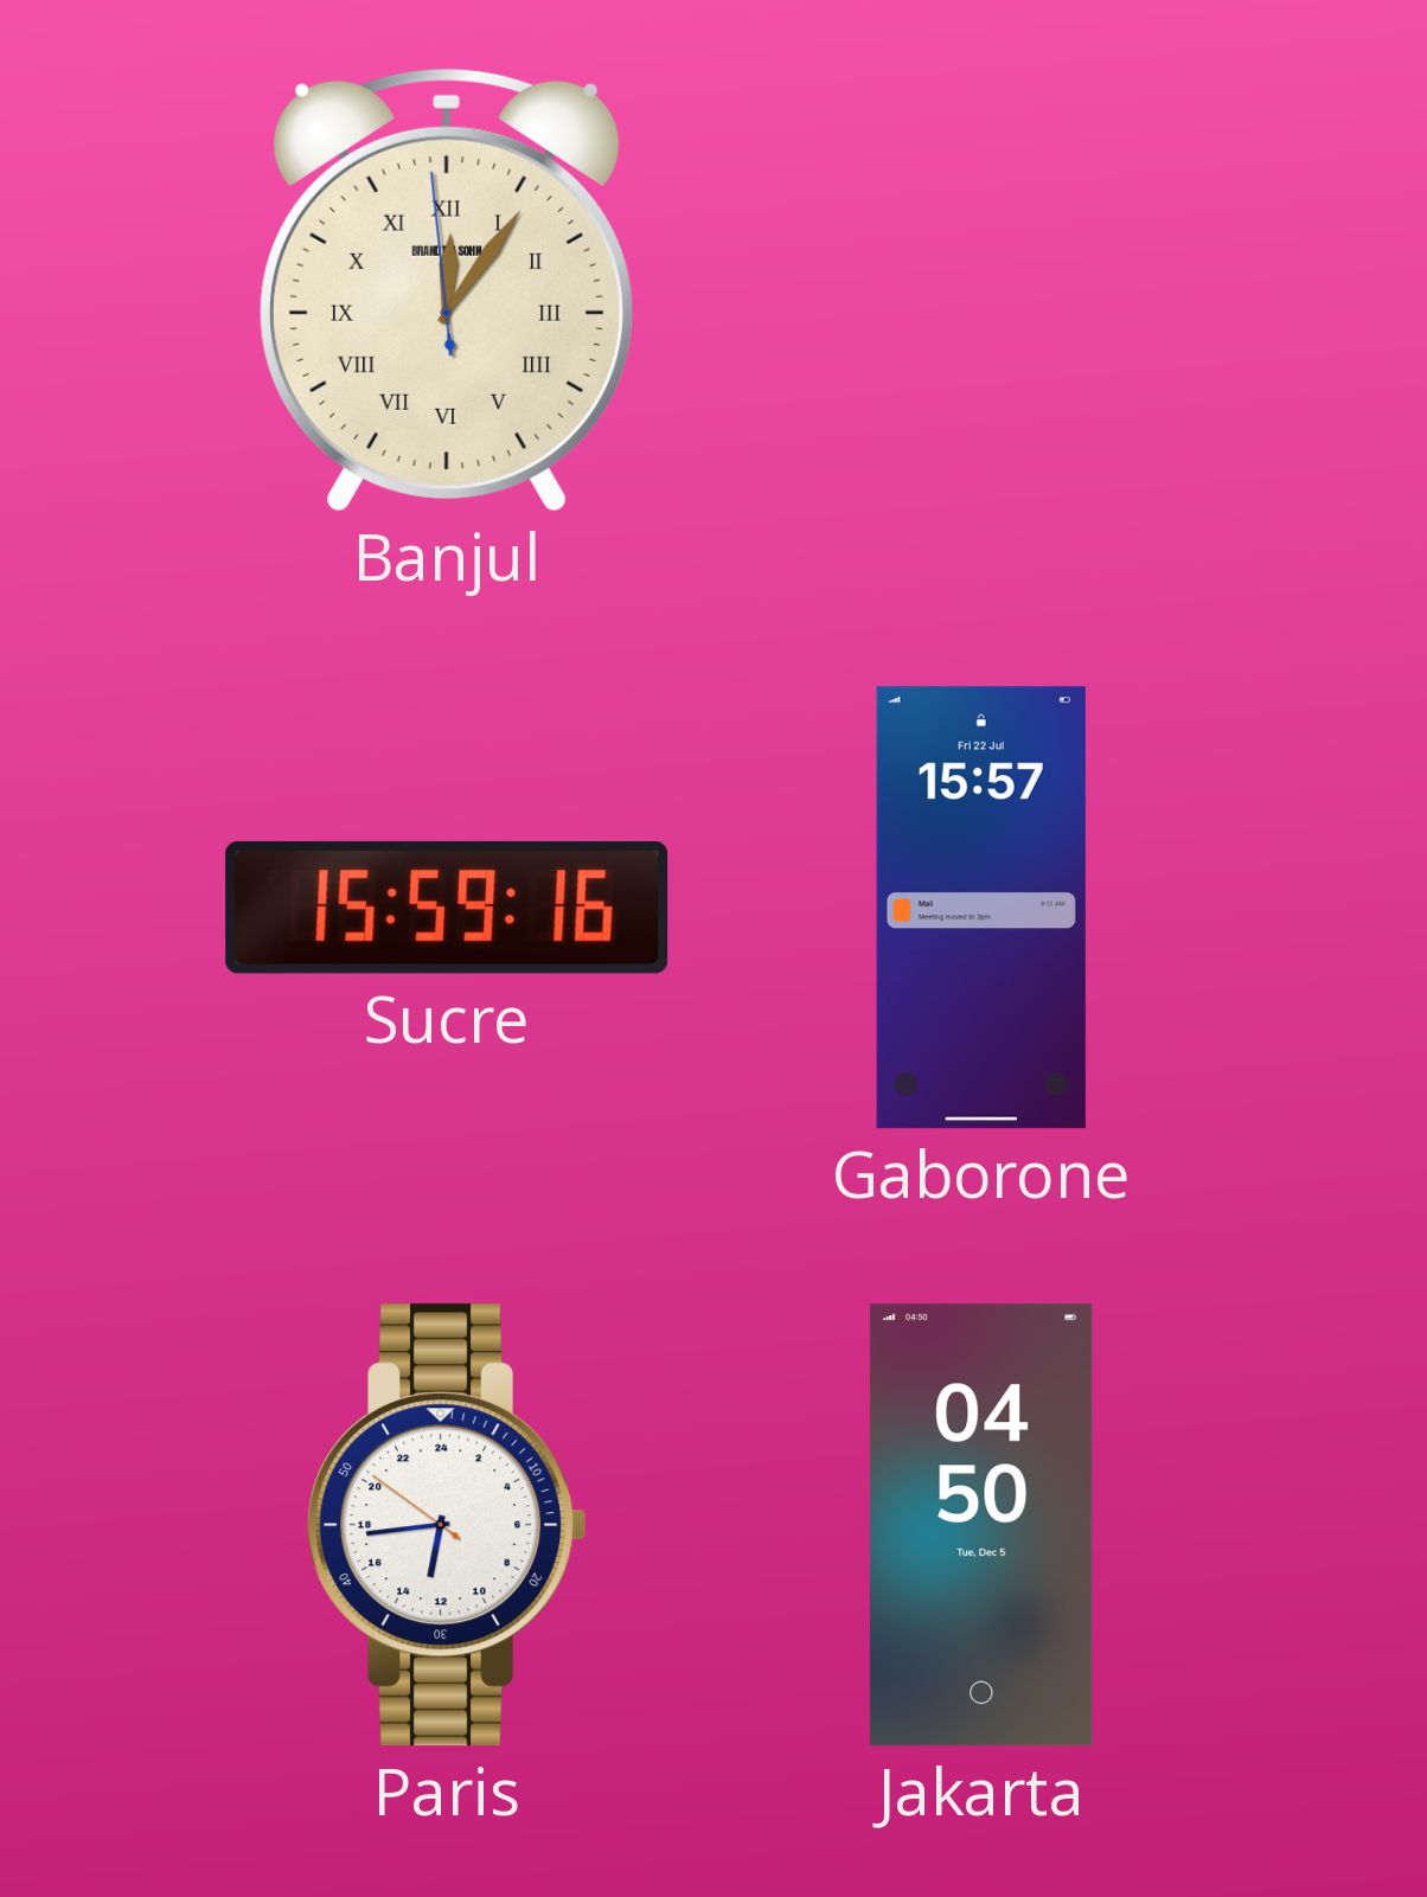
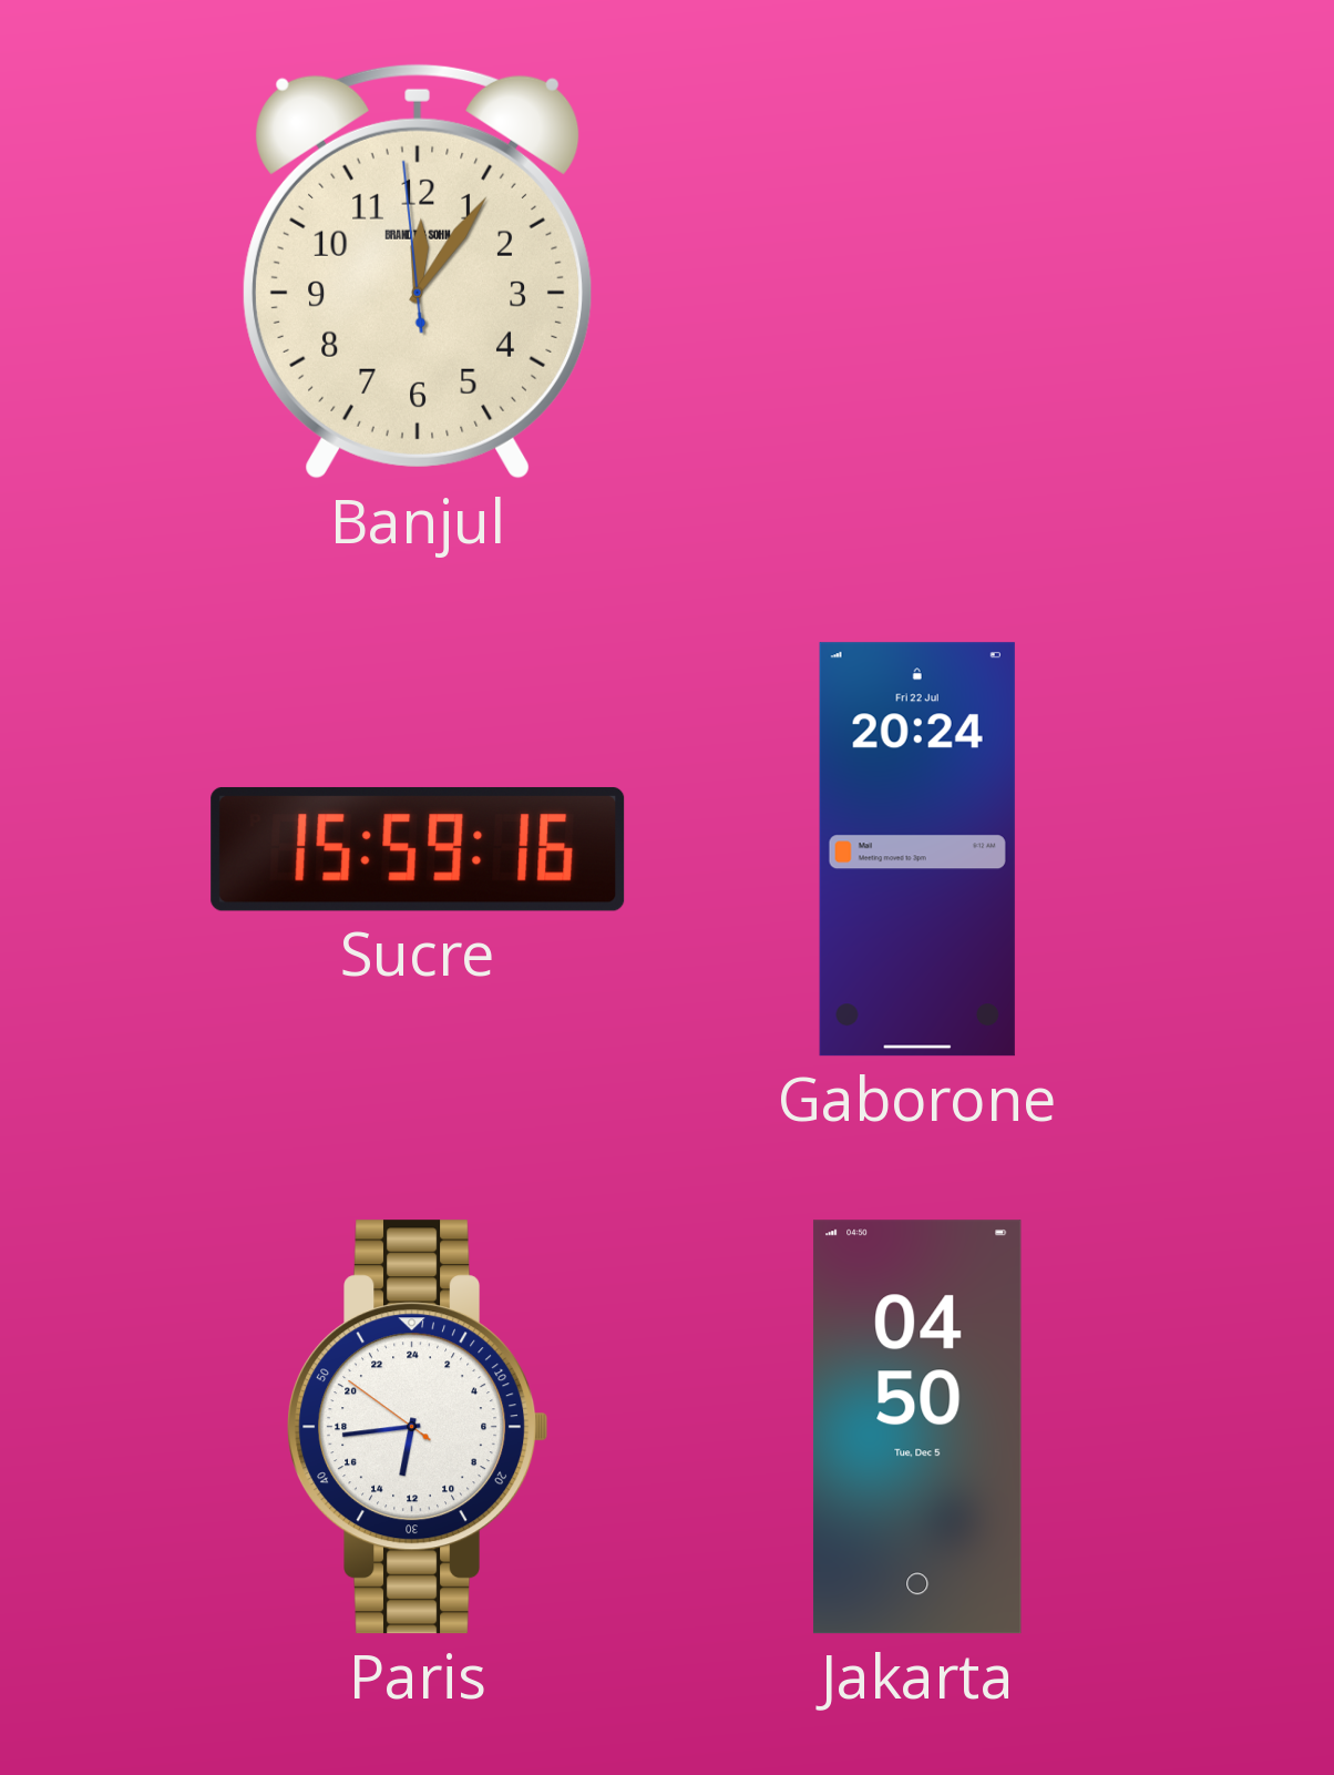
Banjul numerals: Roman -> Arabic
Gaborone: 15:57 -> 20:24
